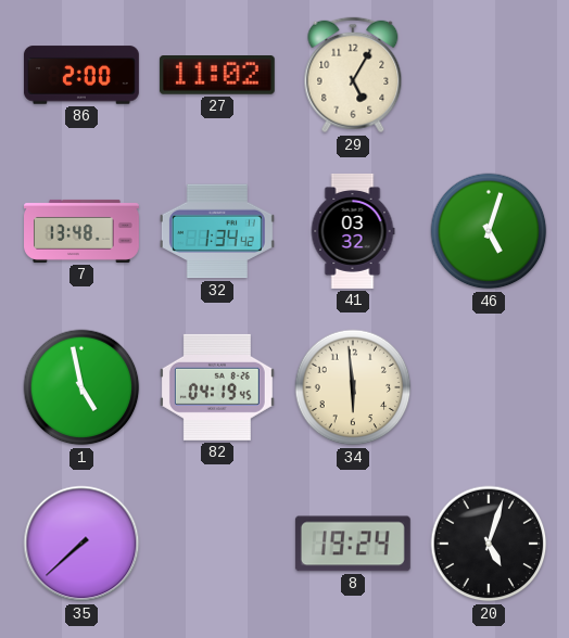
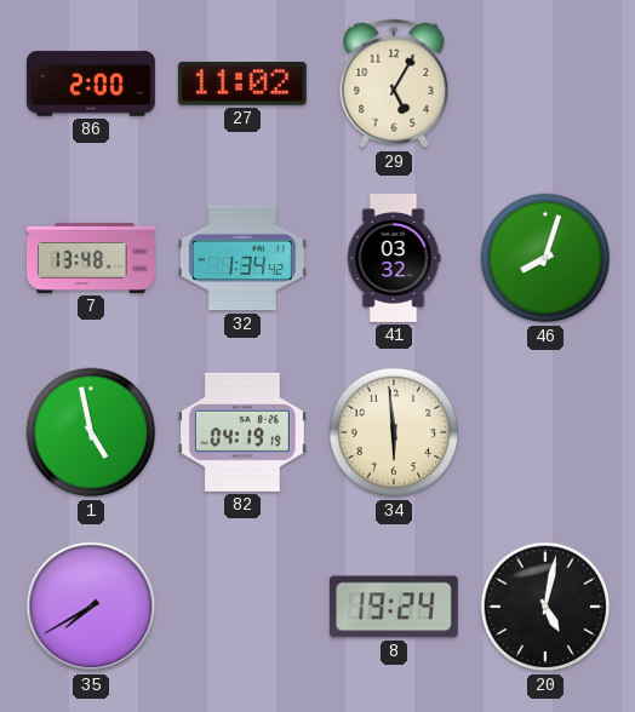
46: 5:03 -> 8:03
82: 04:19:45 -> 04:19:19
35: 7:38 -> 7:40
20: 5:03 -> 5:02
